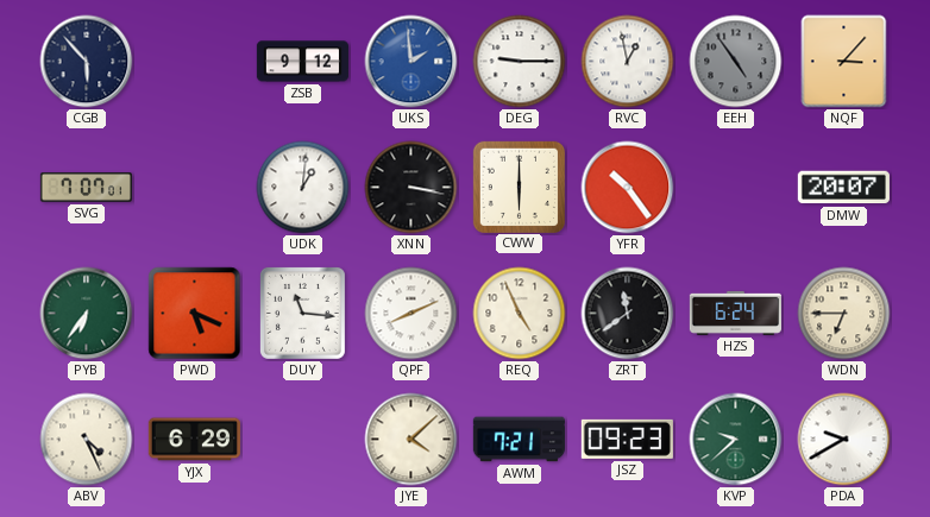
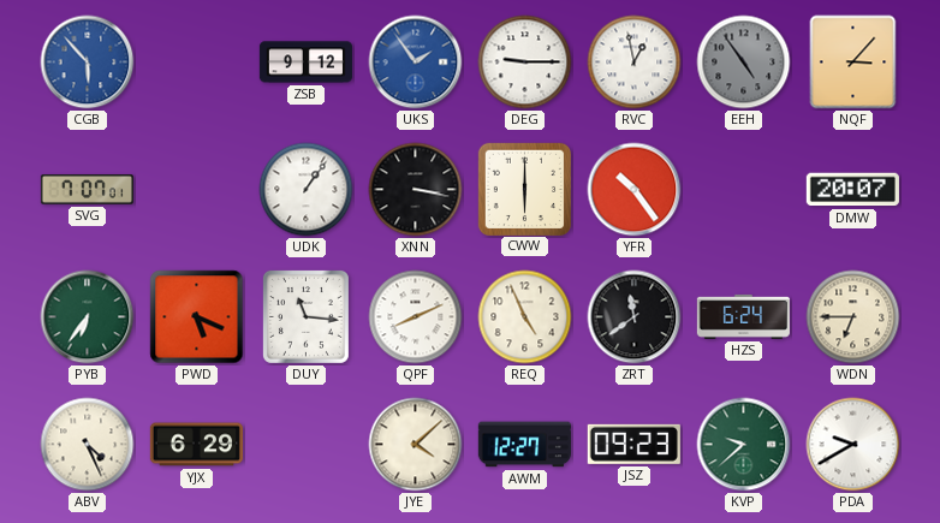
CGB dial: navy -> blue
UKS: 1:59 -> 1:54
UDK: 1:01 -> 1:06
AWM: 7:21 -> 12:27
